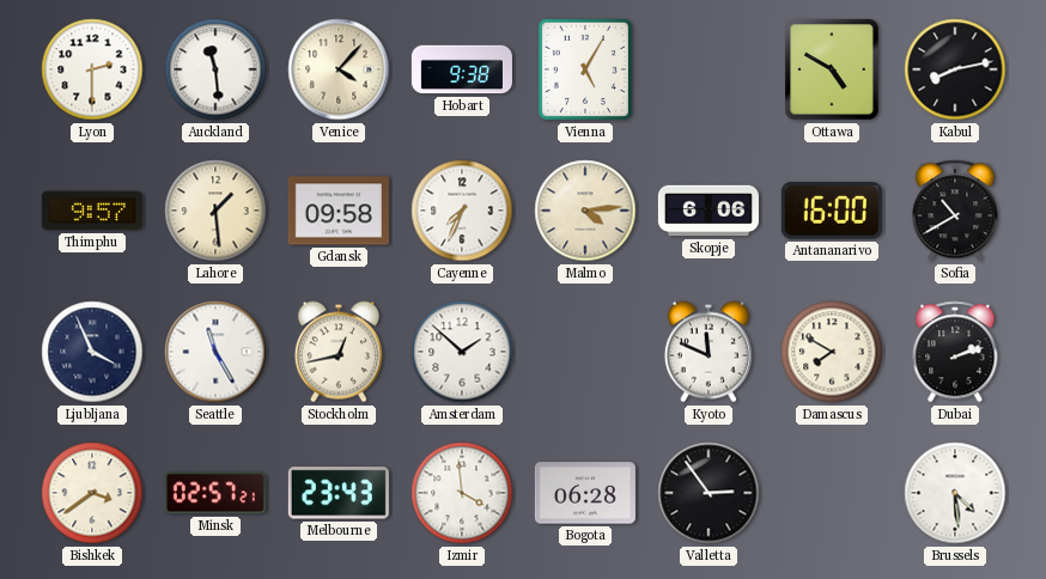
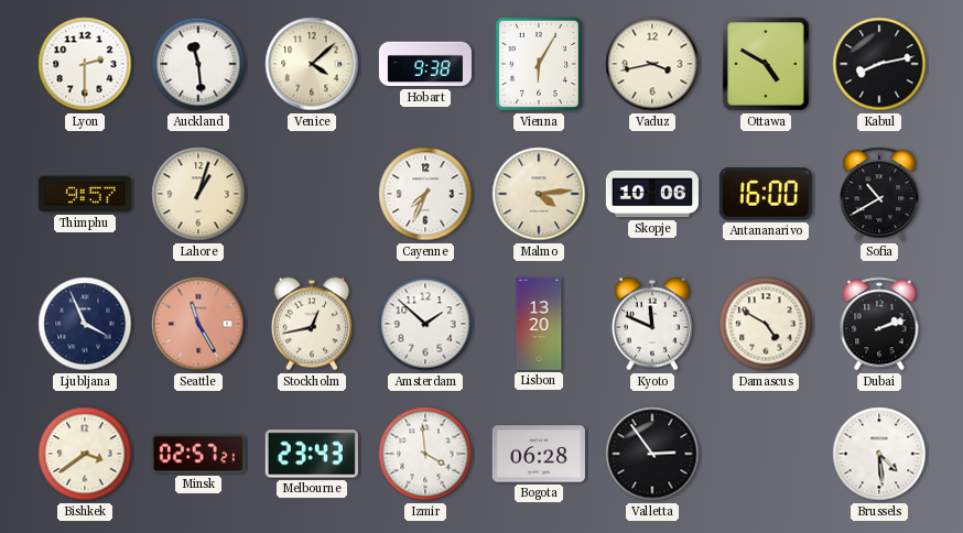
Venice: 4:07 -> 4:08
Vienna: 5:05 -> 6:05
Vaduz: none -> 3:43
Lahore: 1:29 -> 1:03
Gdansk: 09:58 -> none
Skopje: 6:06 -> 10:06
Seattle dial: white -> salmon
Lisbon: none -> 13:20
Damascus: 7:50 -> 4:50
